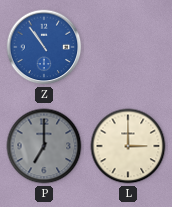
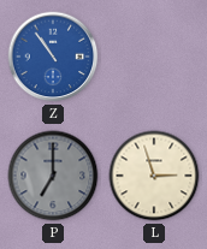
L: 3:00 -> 2:57
